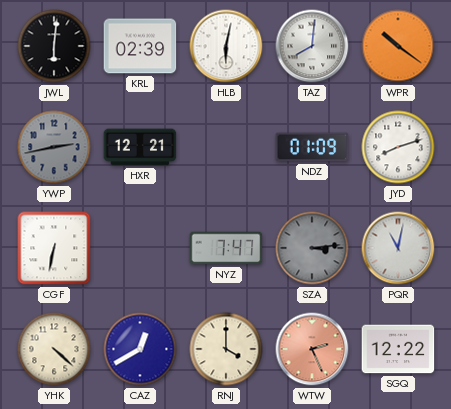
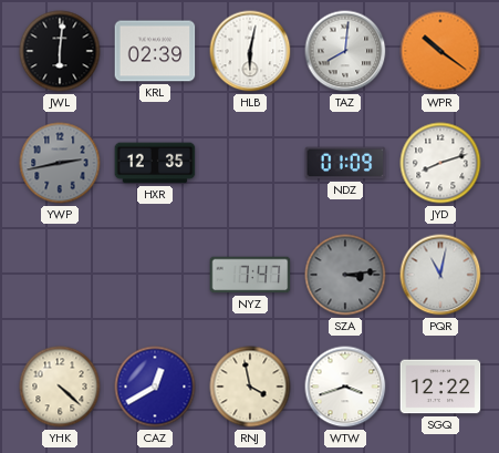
HXR: 12:21 -> 12:35
CGF: 6:32 -> none
RNJ: 4:00 -> 3:58
WTW: 2:26 -> 3:42
WTW dial: salmon -> white
